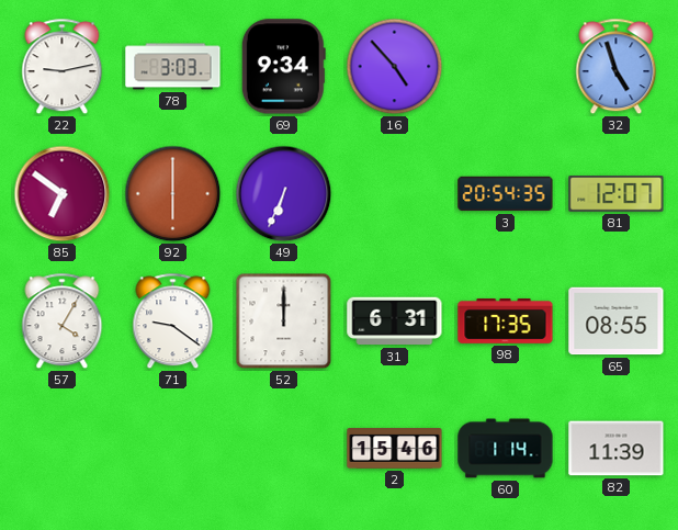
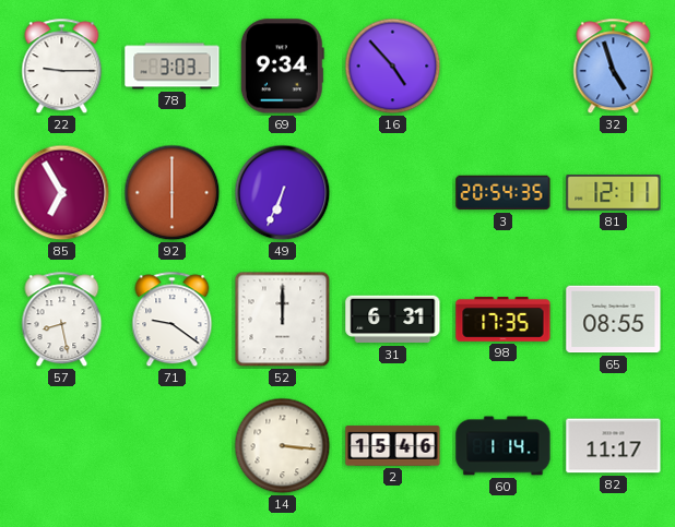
22: 9:13 -> 9:15
85: 6:51 -> 6:55
81: 12:07 -> 12:11
57: 4:05 -> 8:28
14: none -> 3:16
82: 11:39 -> 11:17
